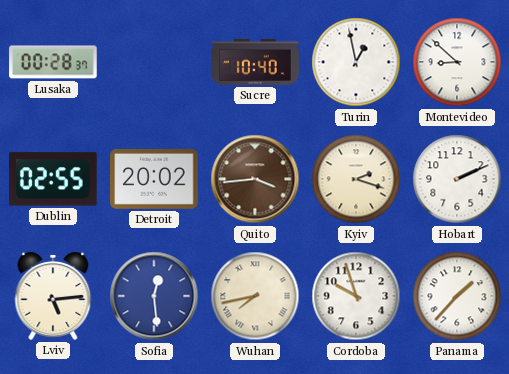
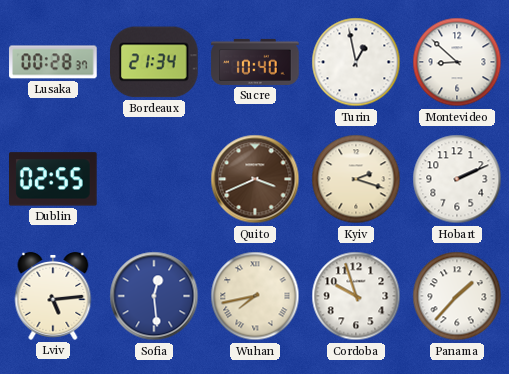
Bordeaux: none -> 21:34
Detroit: 20:02 -> none
Quito: 3:44 -> 3:41
